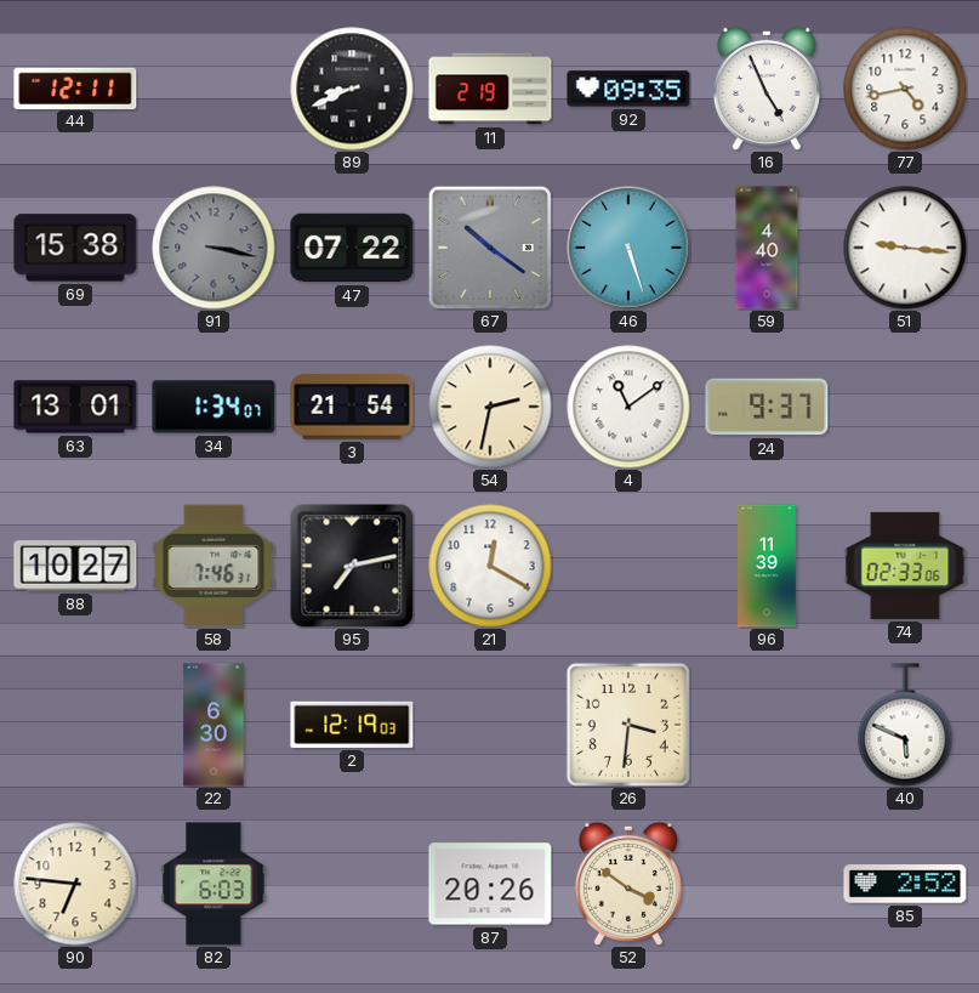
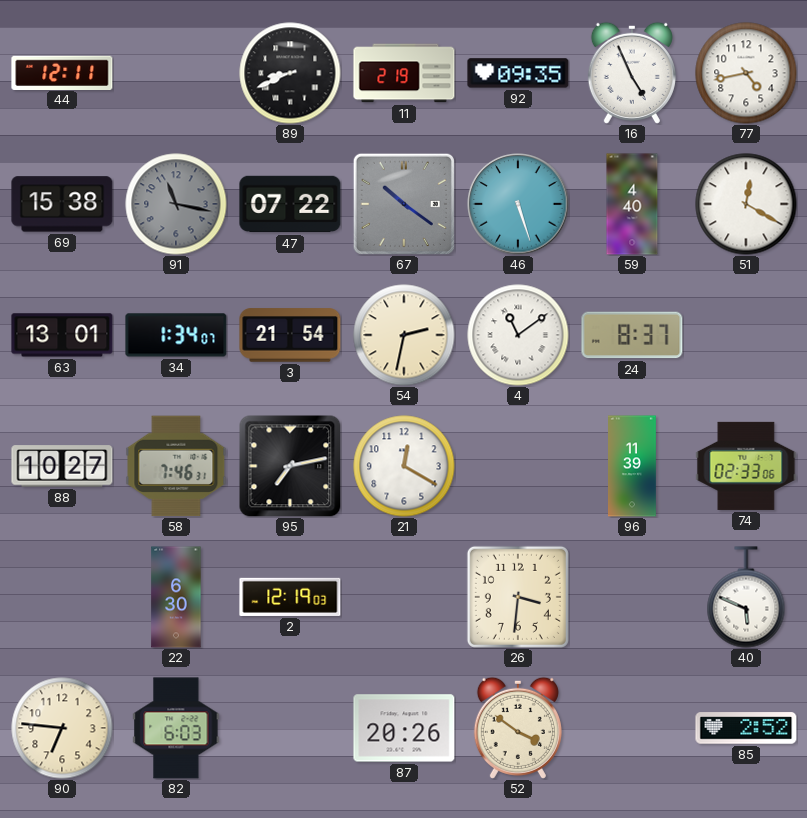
91: 3:17 -> 11:17
51: 9:16 -> 12:20
24: 9:37 -> 8:37
